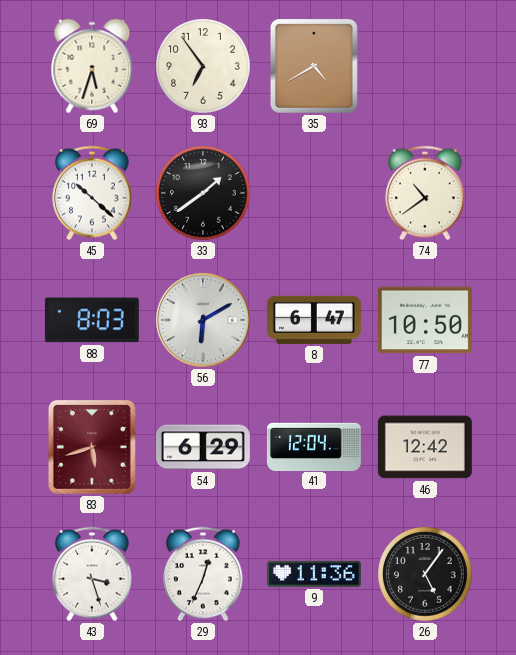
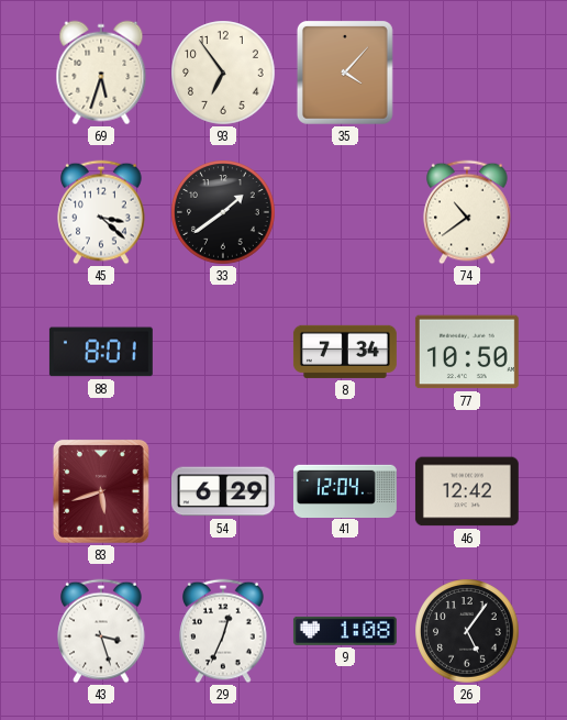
35: 4:40 -> 4:07
45: 10:22 -> 3:22
88: 8:03 -> 8:01
56: 6:10 -> none
8: 6:47 -> 7:34
9: 11:36 -> 1:08
